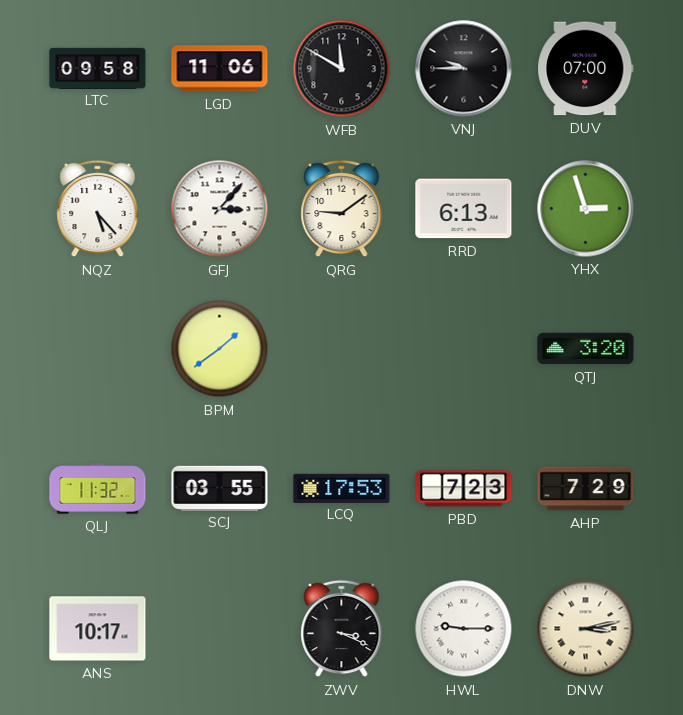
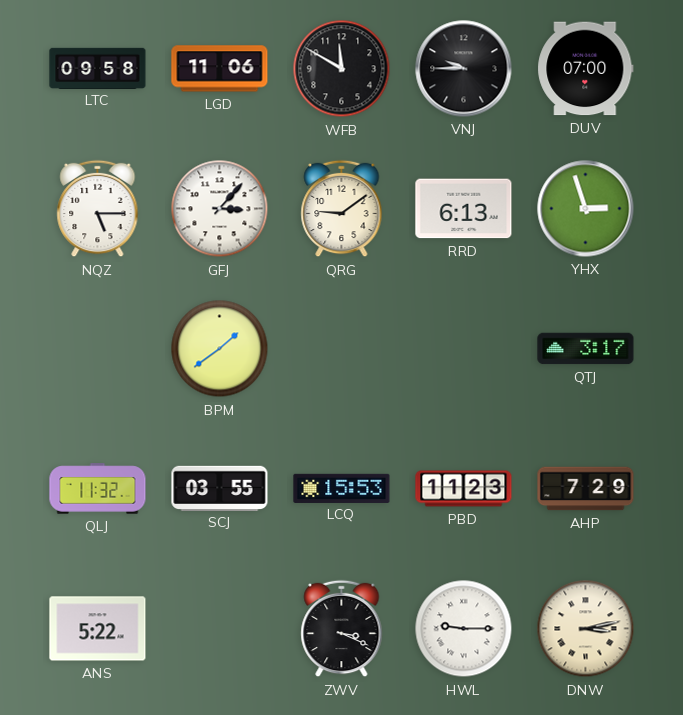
NQZ: 5:23 -> 5:15
QTJ: 3:20 -> 3:17
LCQ: 17:53 -> 15:53
PBD: 7:23 -> 11:23
ANS: 10:17 -> 5:22
